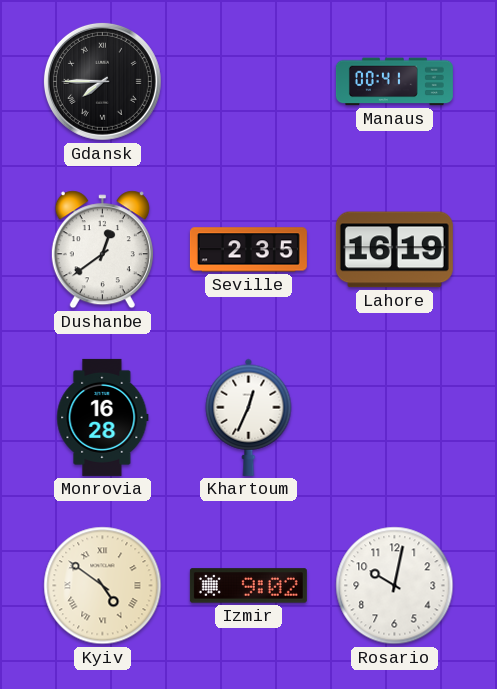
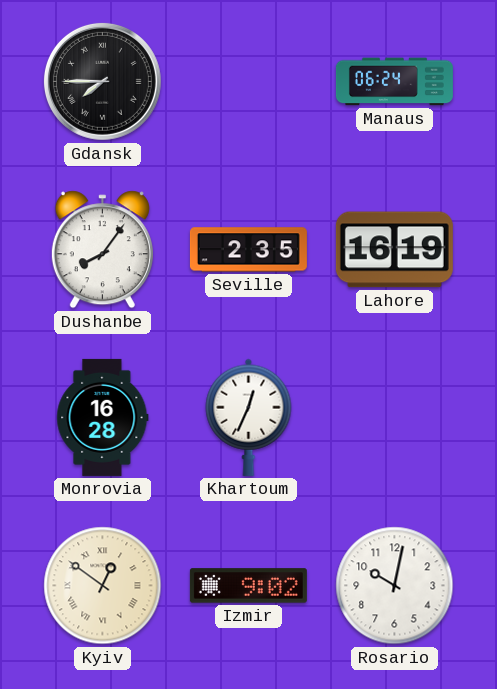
Manaus: 00:41 -> 06:24
Dushanbe: 12:39 -> 8:06
Kyiv: 4:51 -> 12:51
